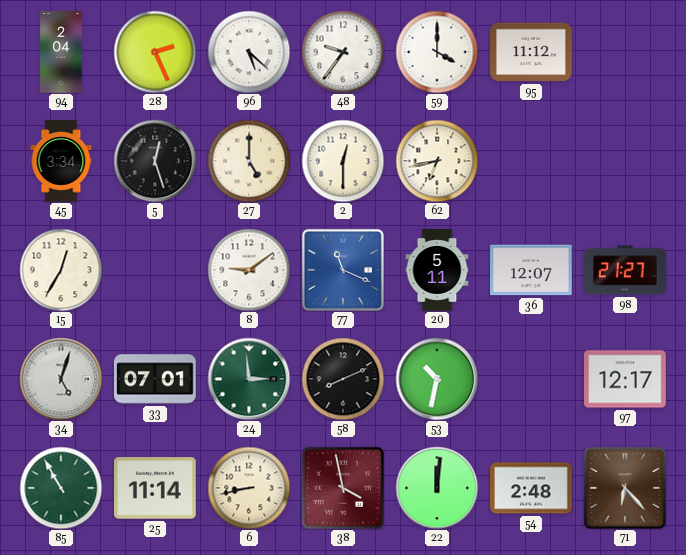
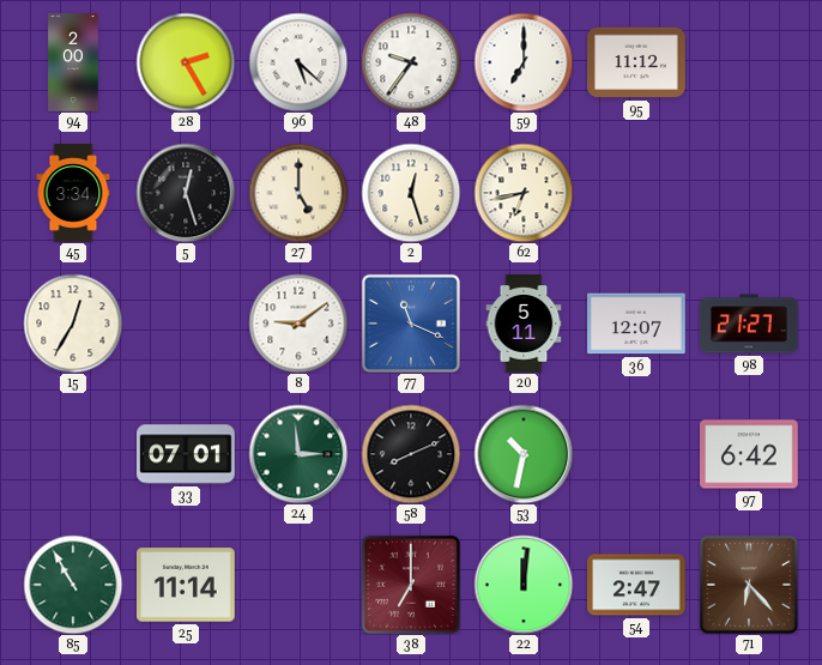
94: 2:04 -> 2:00
28: 2:26 -> 2:25
59: 4:00 -> 7:00
2: 12:30 -> 12:27
34: 5:03 -> none
97: 12:17 -> 6:42
6: 8:43 -> none
38: 3:58 -> 7:00
54: 2:48 -> 2:47
